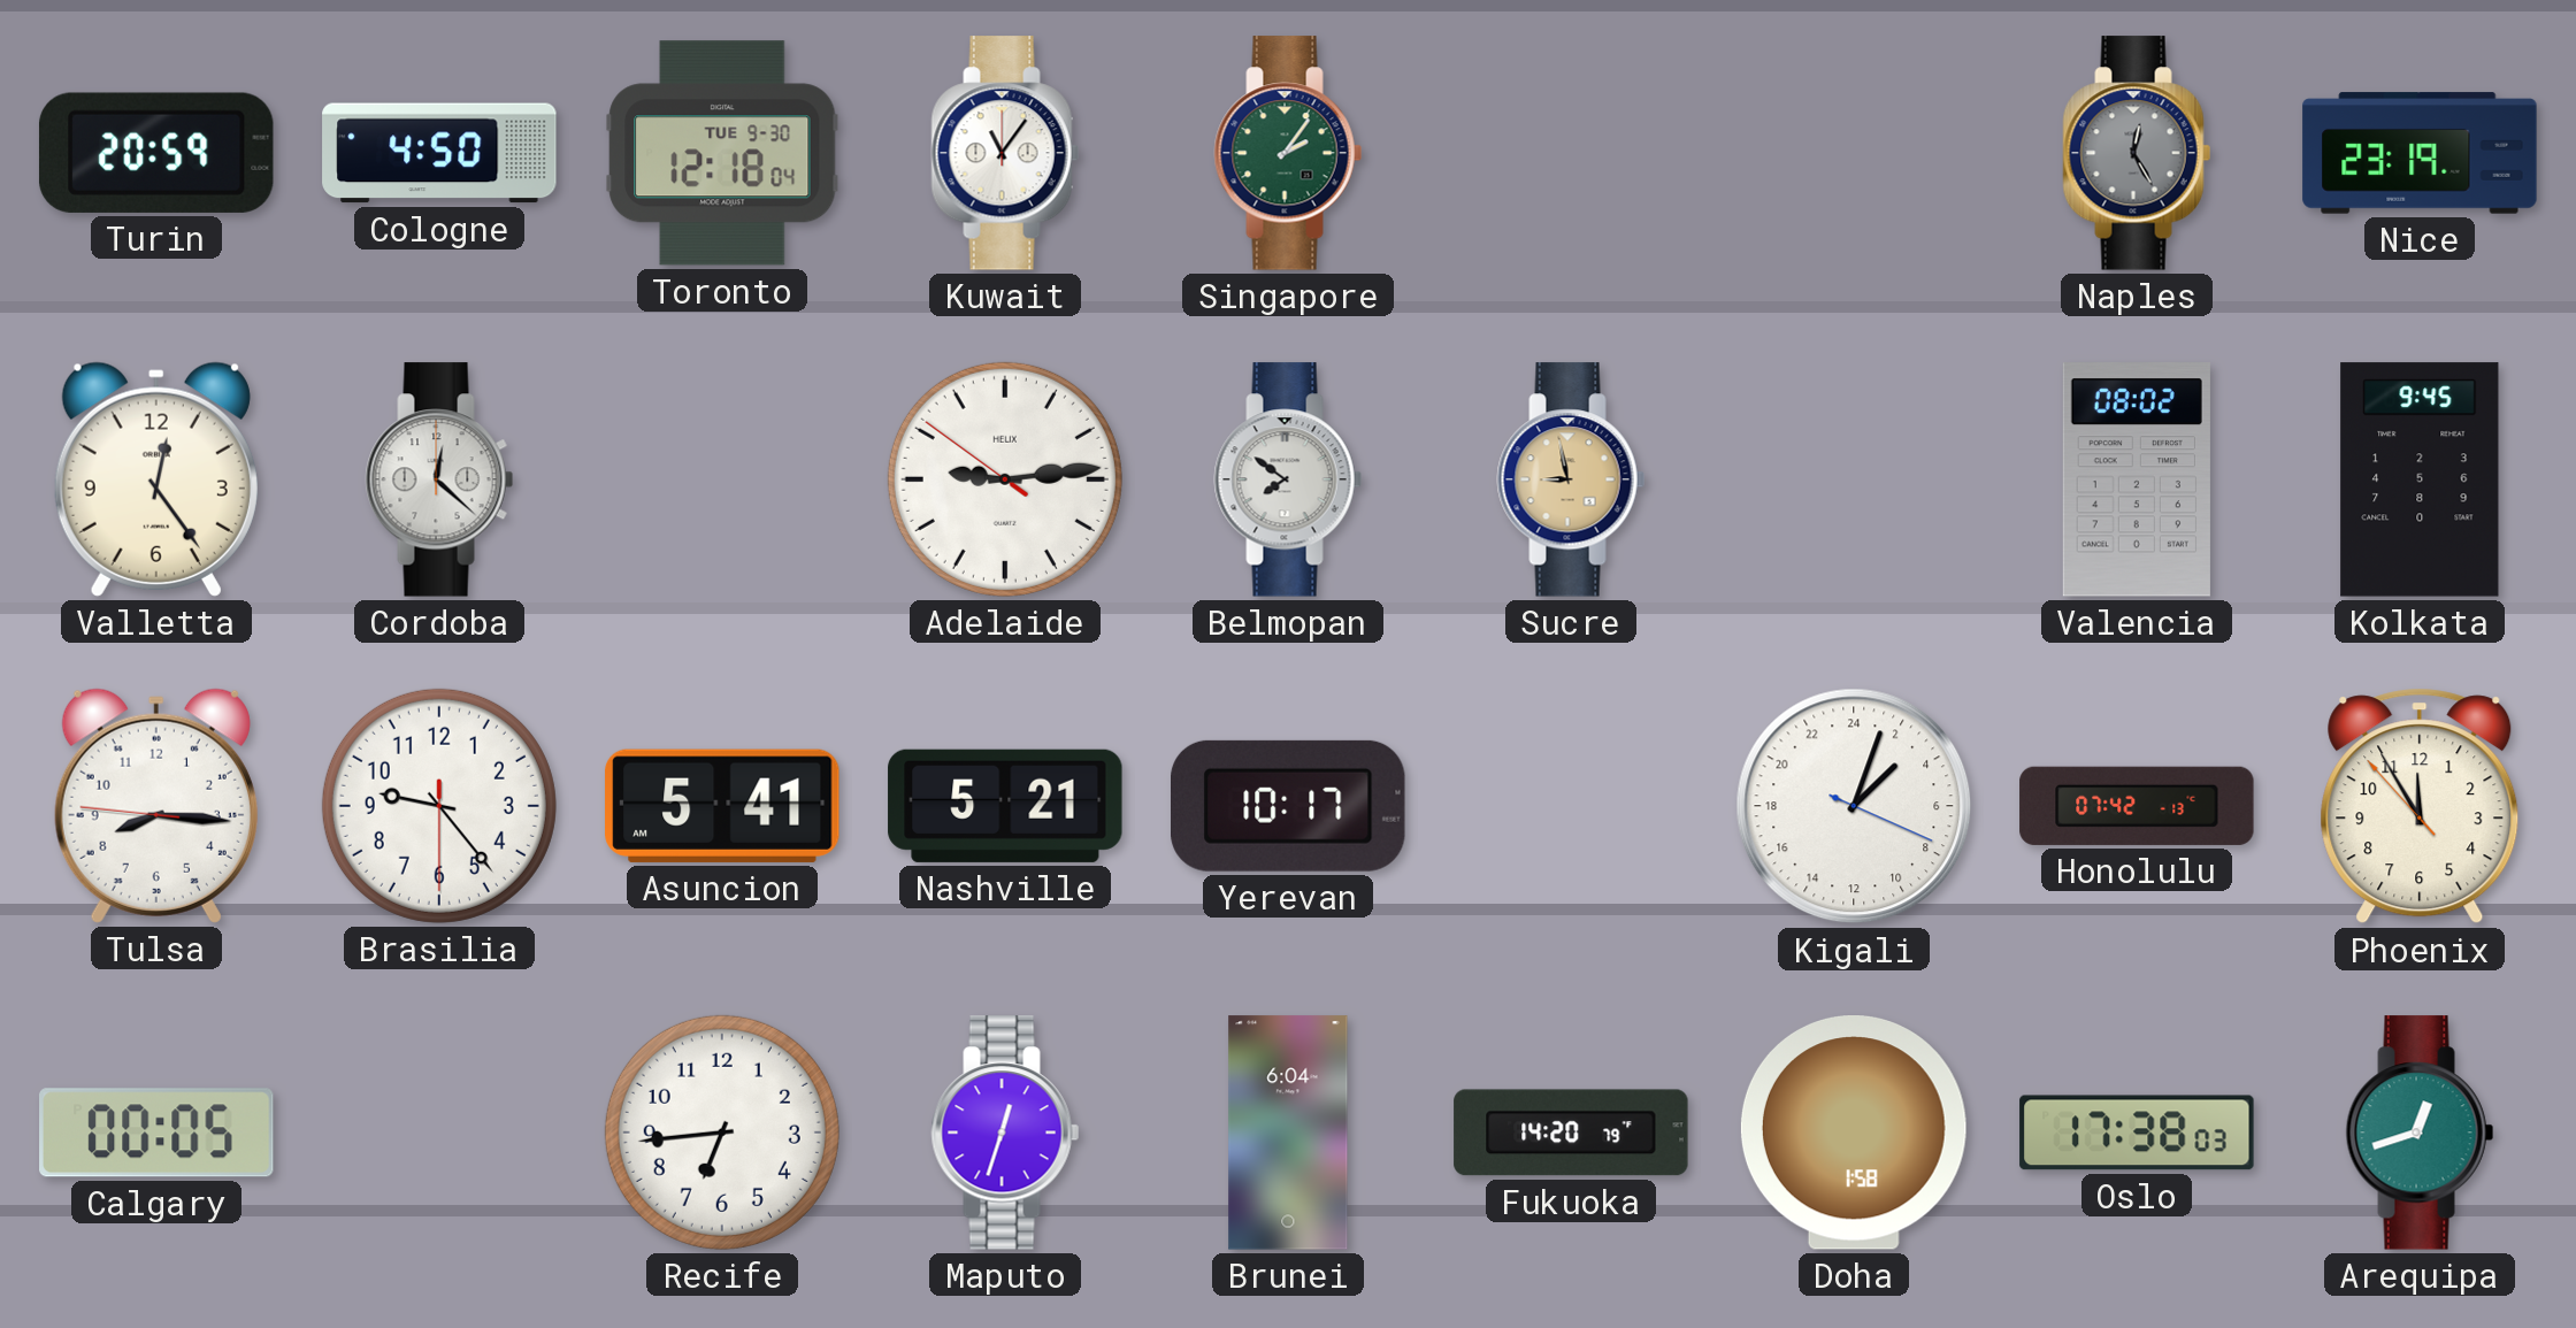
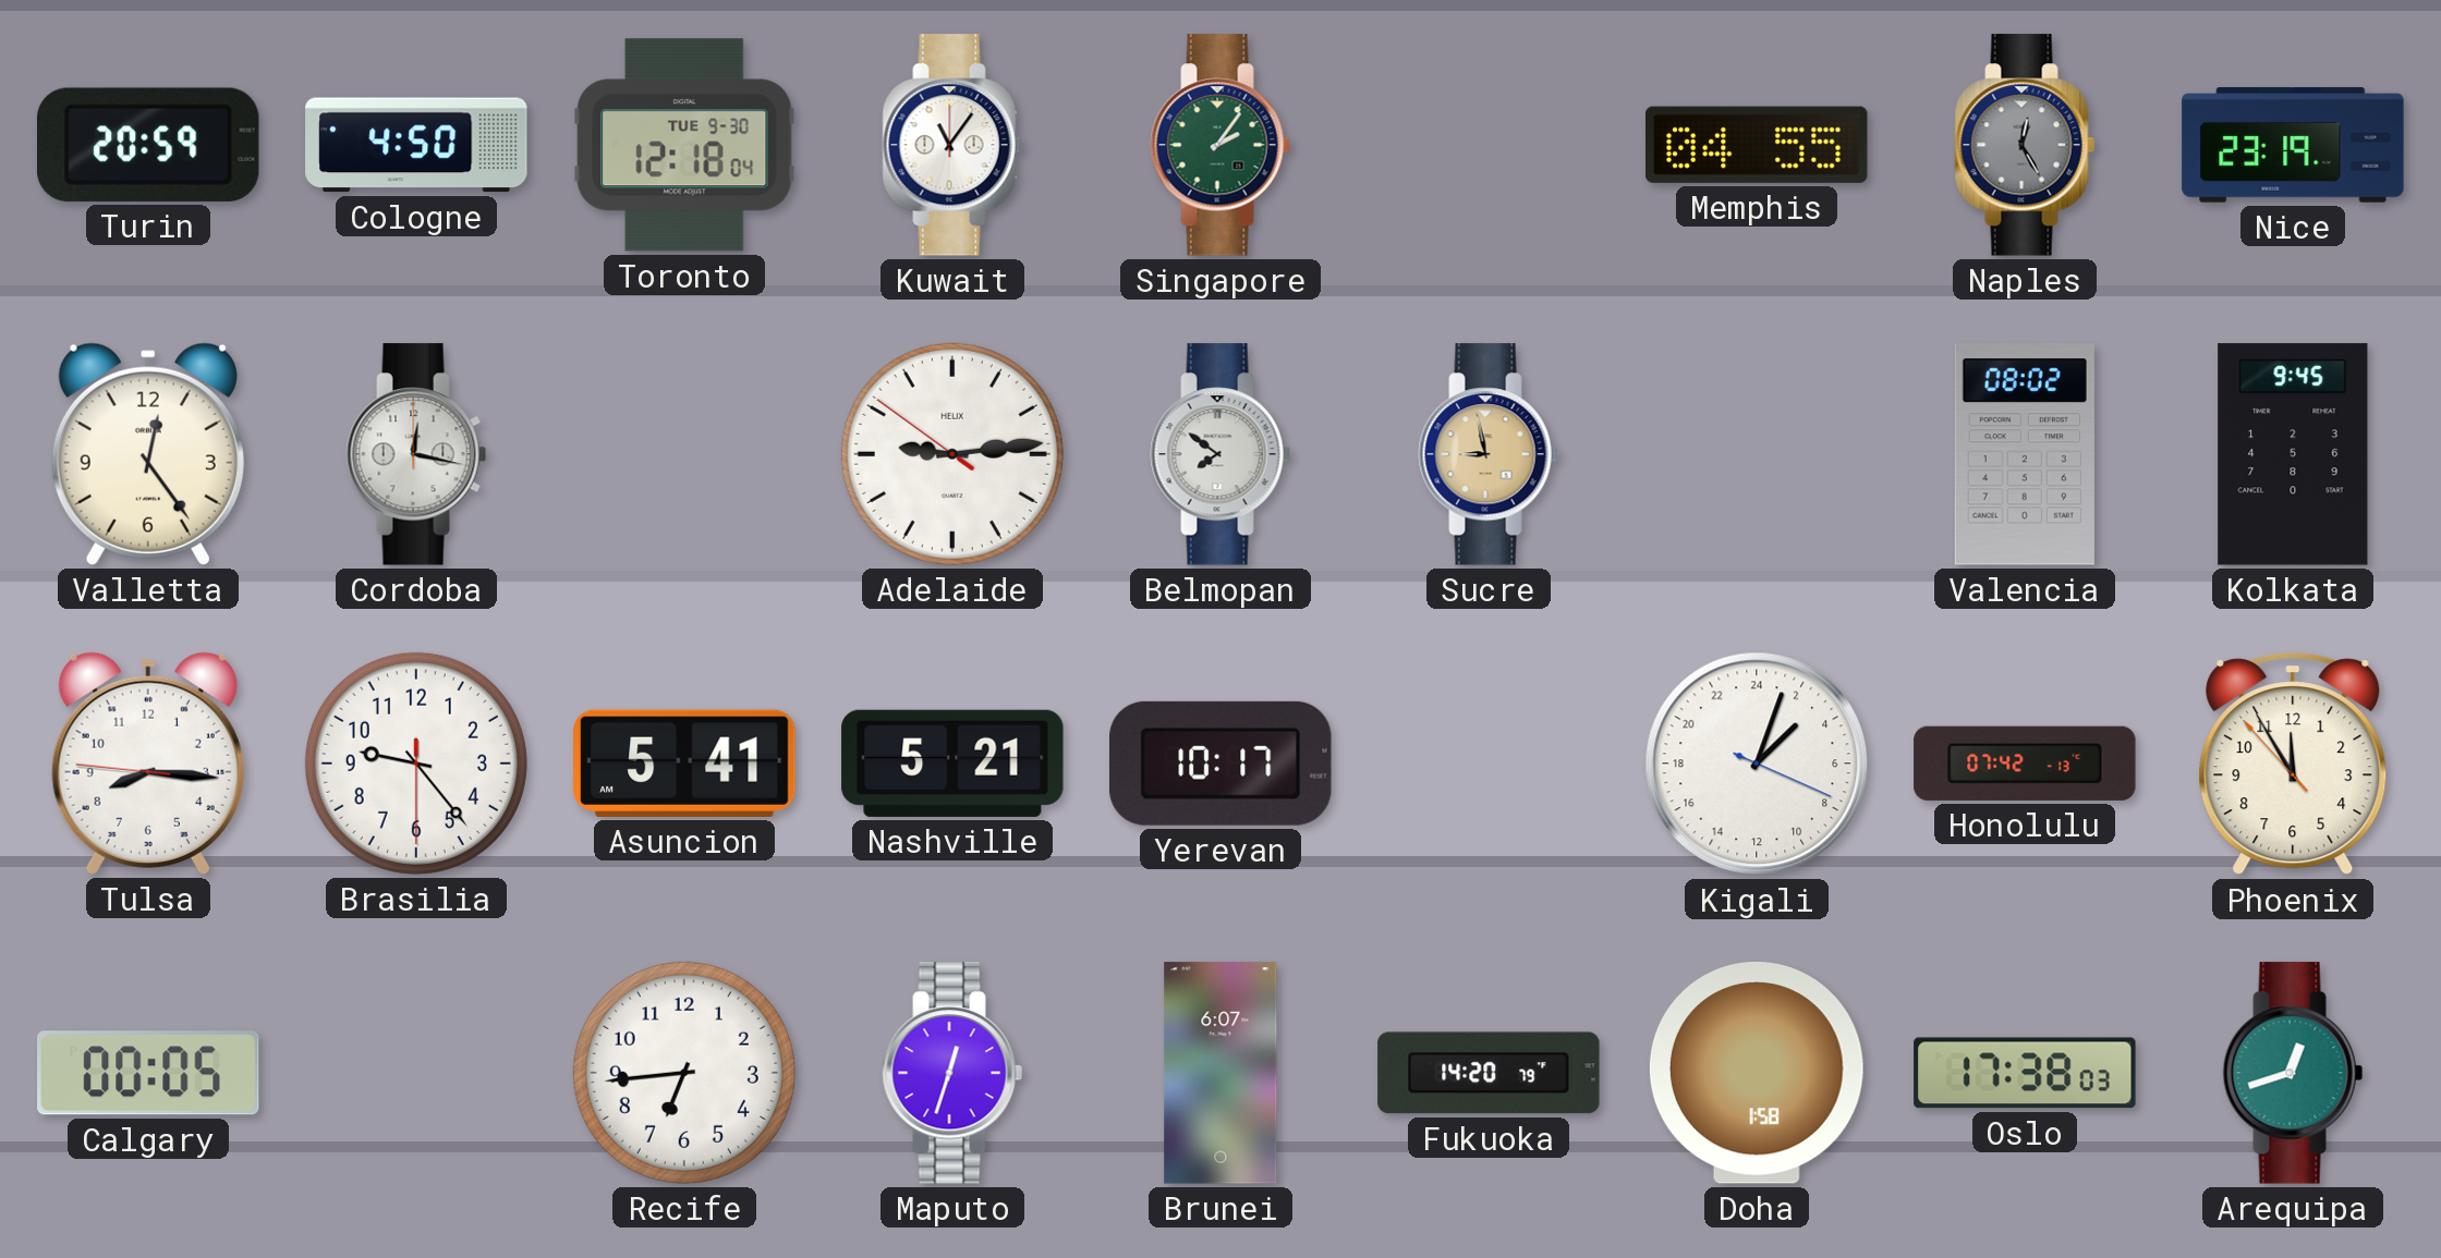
Memphis: none -> 04:55
Cordoba: 12:22 -> 12:17
Brunei: 6:04 -> 6:07
